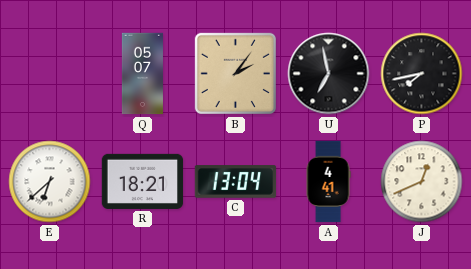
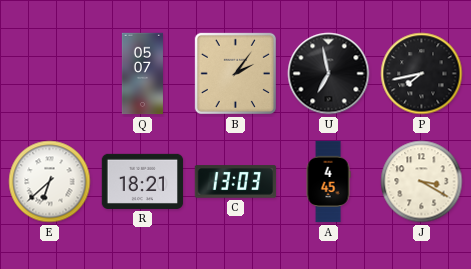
C: 13:04 -> 13:03
A: 4:41 -> 4:45
J: 12:41 -> 3:20
